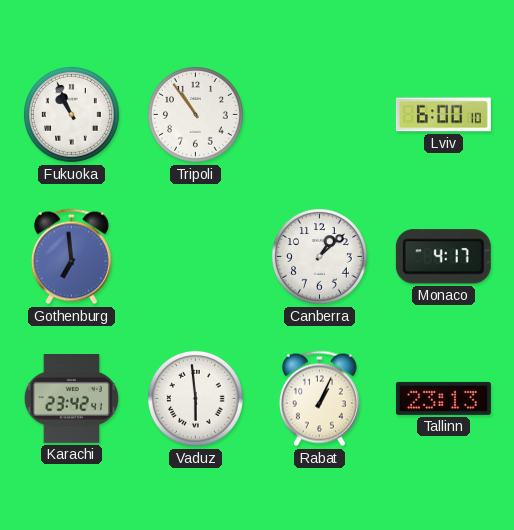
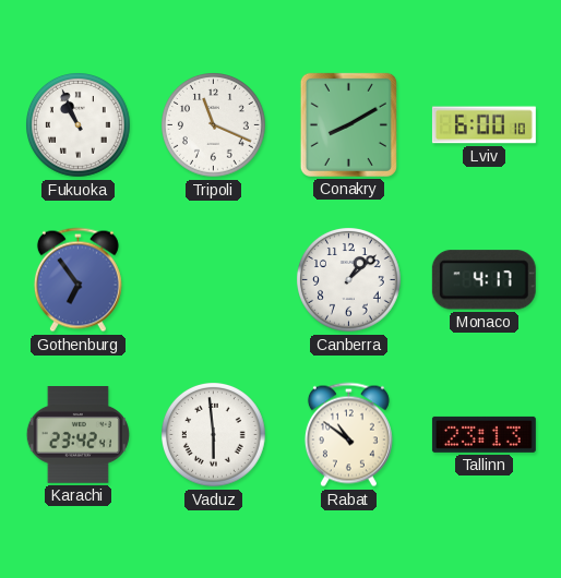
Tripoli: 10:54 -> 11:19
Conakry: none -> 8:10
Gothenburg: 6:59 -> 6:54
Rabat: 1:04 -> 10:51
